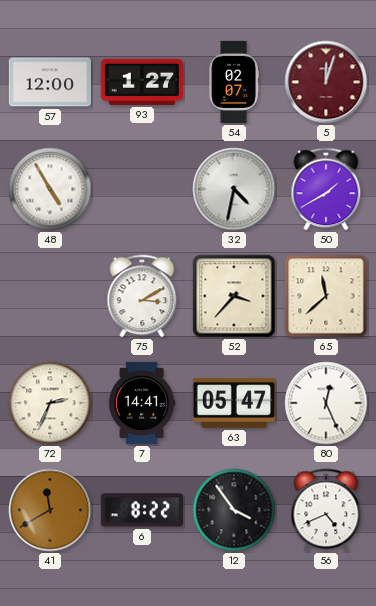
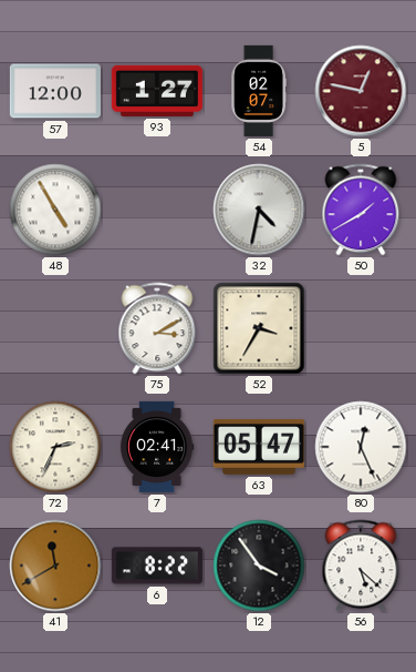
5: 12:03 -> 12:47
52: 3:37 -> 3:35
65: 11:38 -> none
7: 14:41 -> 02:41
56: 4:41 -> 5:22
